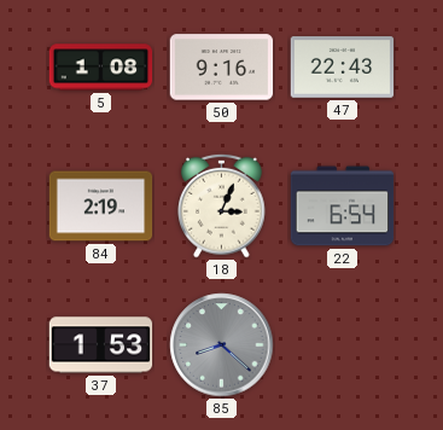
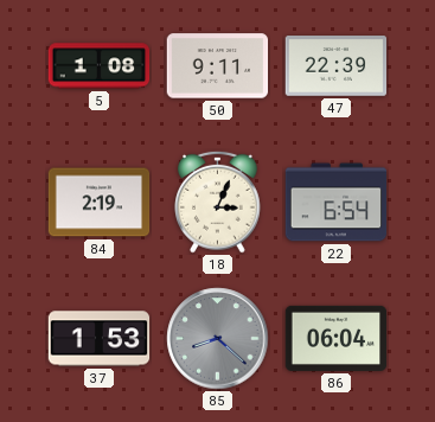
50: 9:16 -> 9:11
47: 22:43 -> 22:39
86: none -> 06:04
